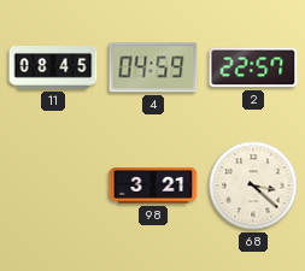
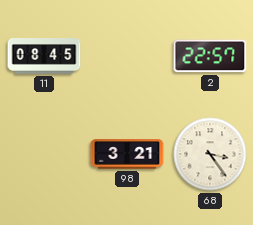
4: 04:59 -> none
68: 3:22 -> 3:24
